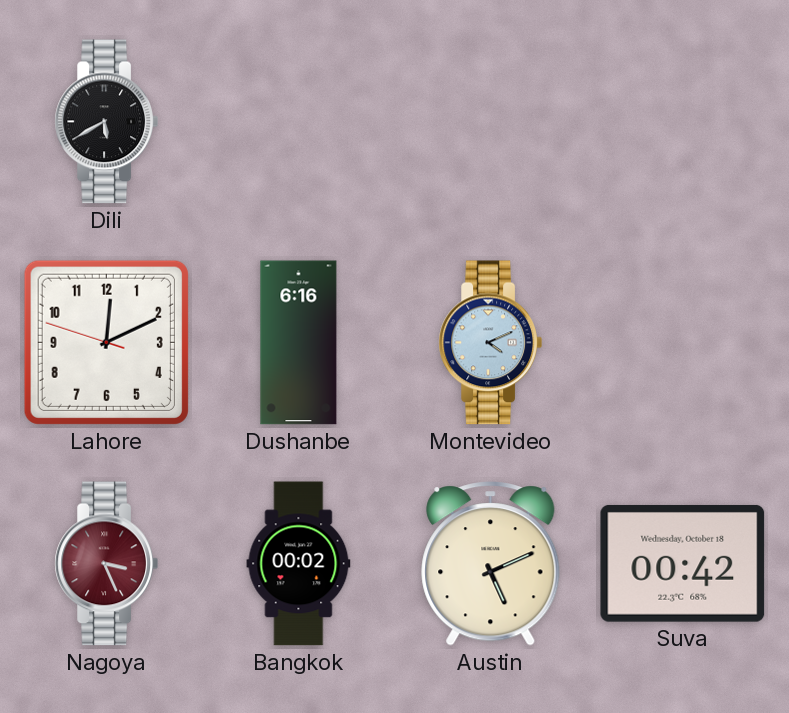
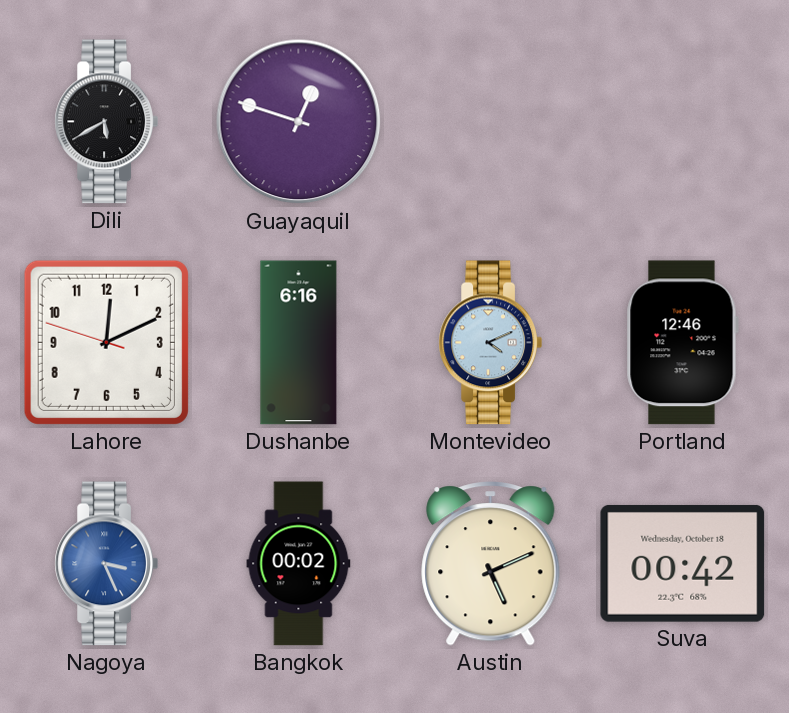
Guayaquil: none -> 12:48
Portland: none -> 12:46
Nagoya dial: burgundy -> blue
